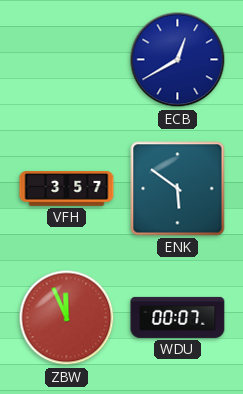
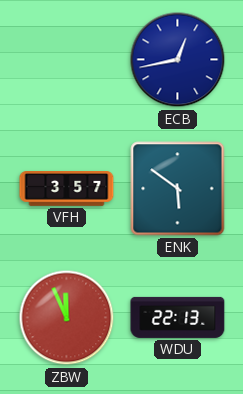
ECB: 12:40 -> 12:43
WDU: 00:07 -> 22:13
